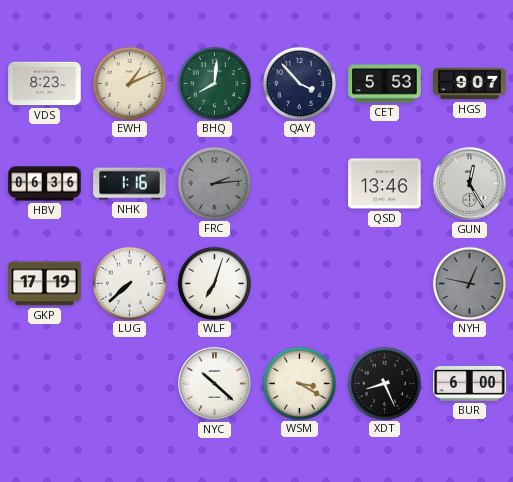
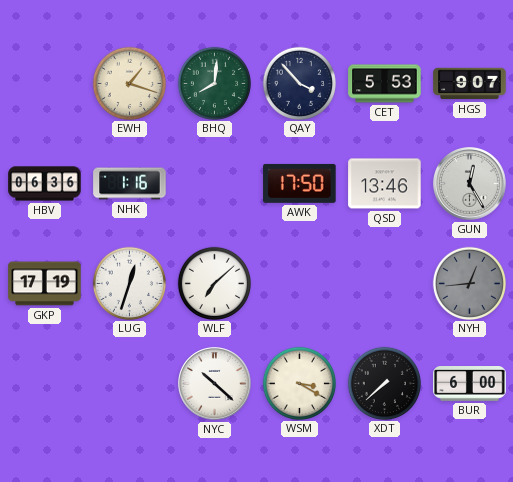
VDS: 8:23 -> none
EWH: 1:11 -> 1:18
FRC: 2:14 -> none
AWK: none -> 17:50
LUG: 7:38 -> 12:33
WLF: 7:03 -> 7:08
NYH: 12:47 -> 12:44
XDT: 8:26 -> 7:38
